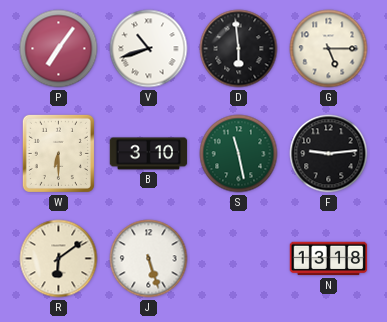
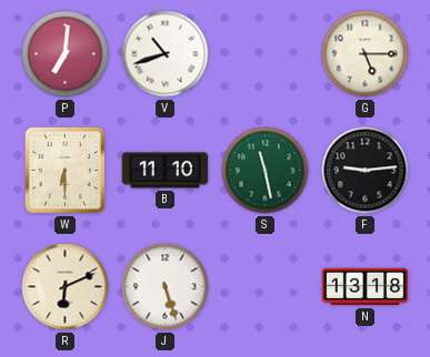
P: 7:06 -> 7:01
D: 5:59 -> none
B: 3:10 -> 11:10
R: 6:09 -> 6:11
